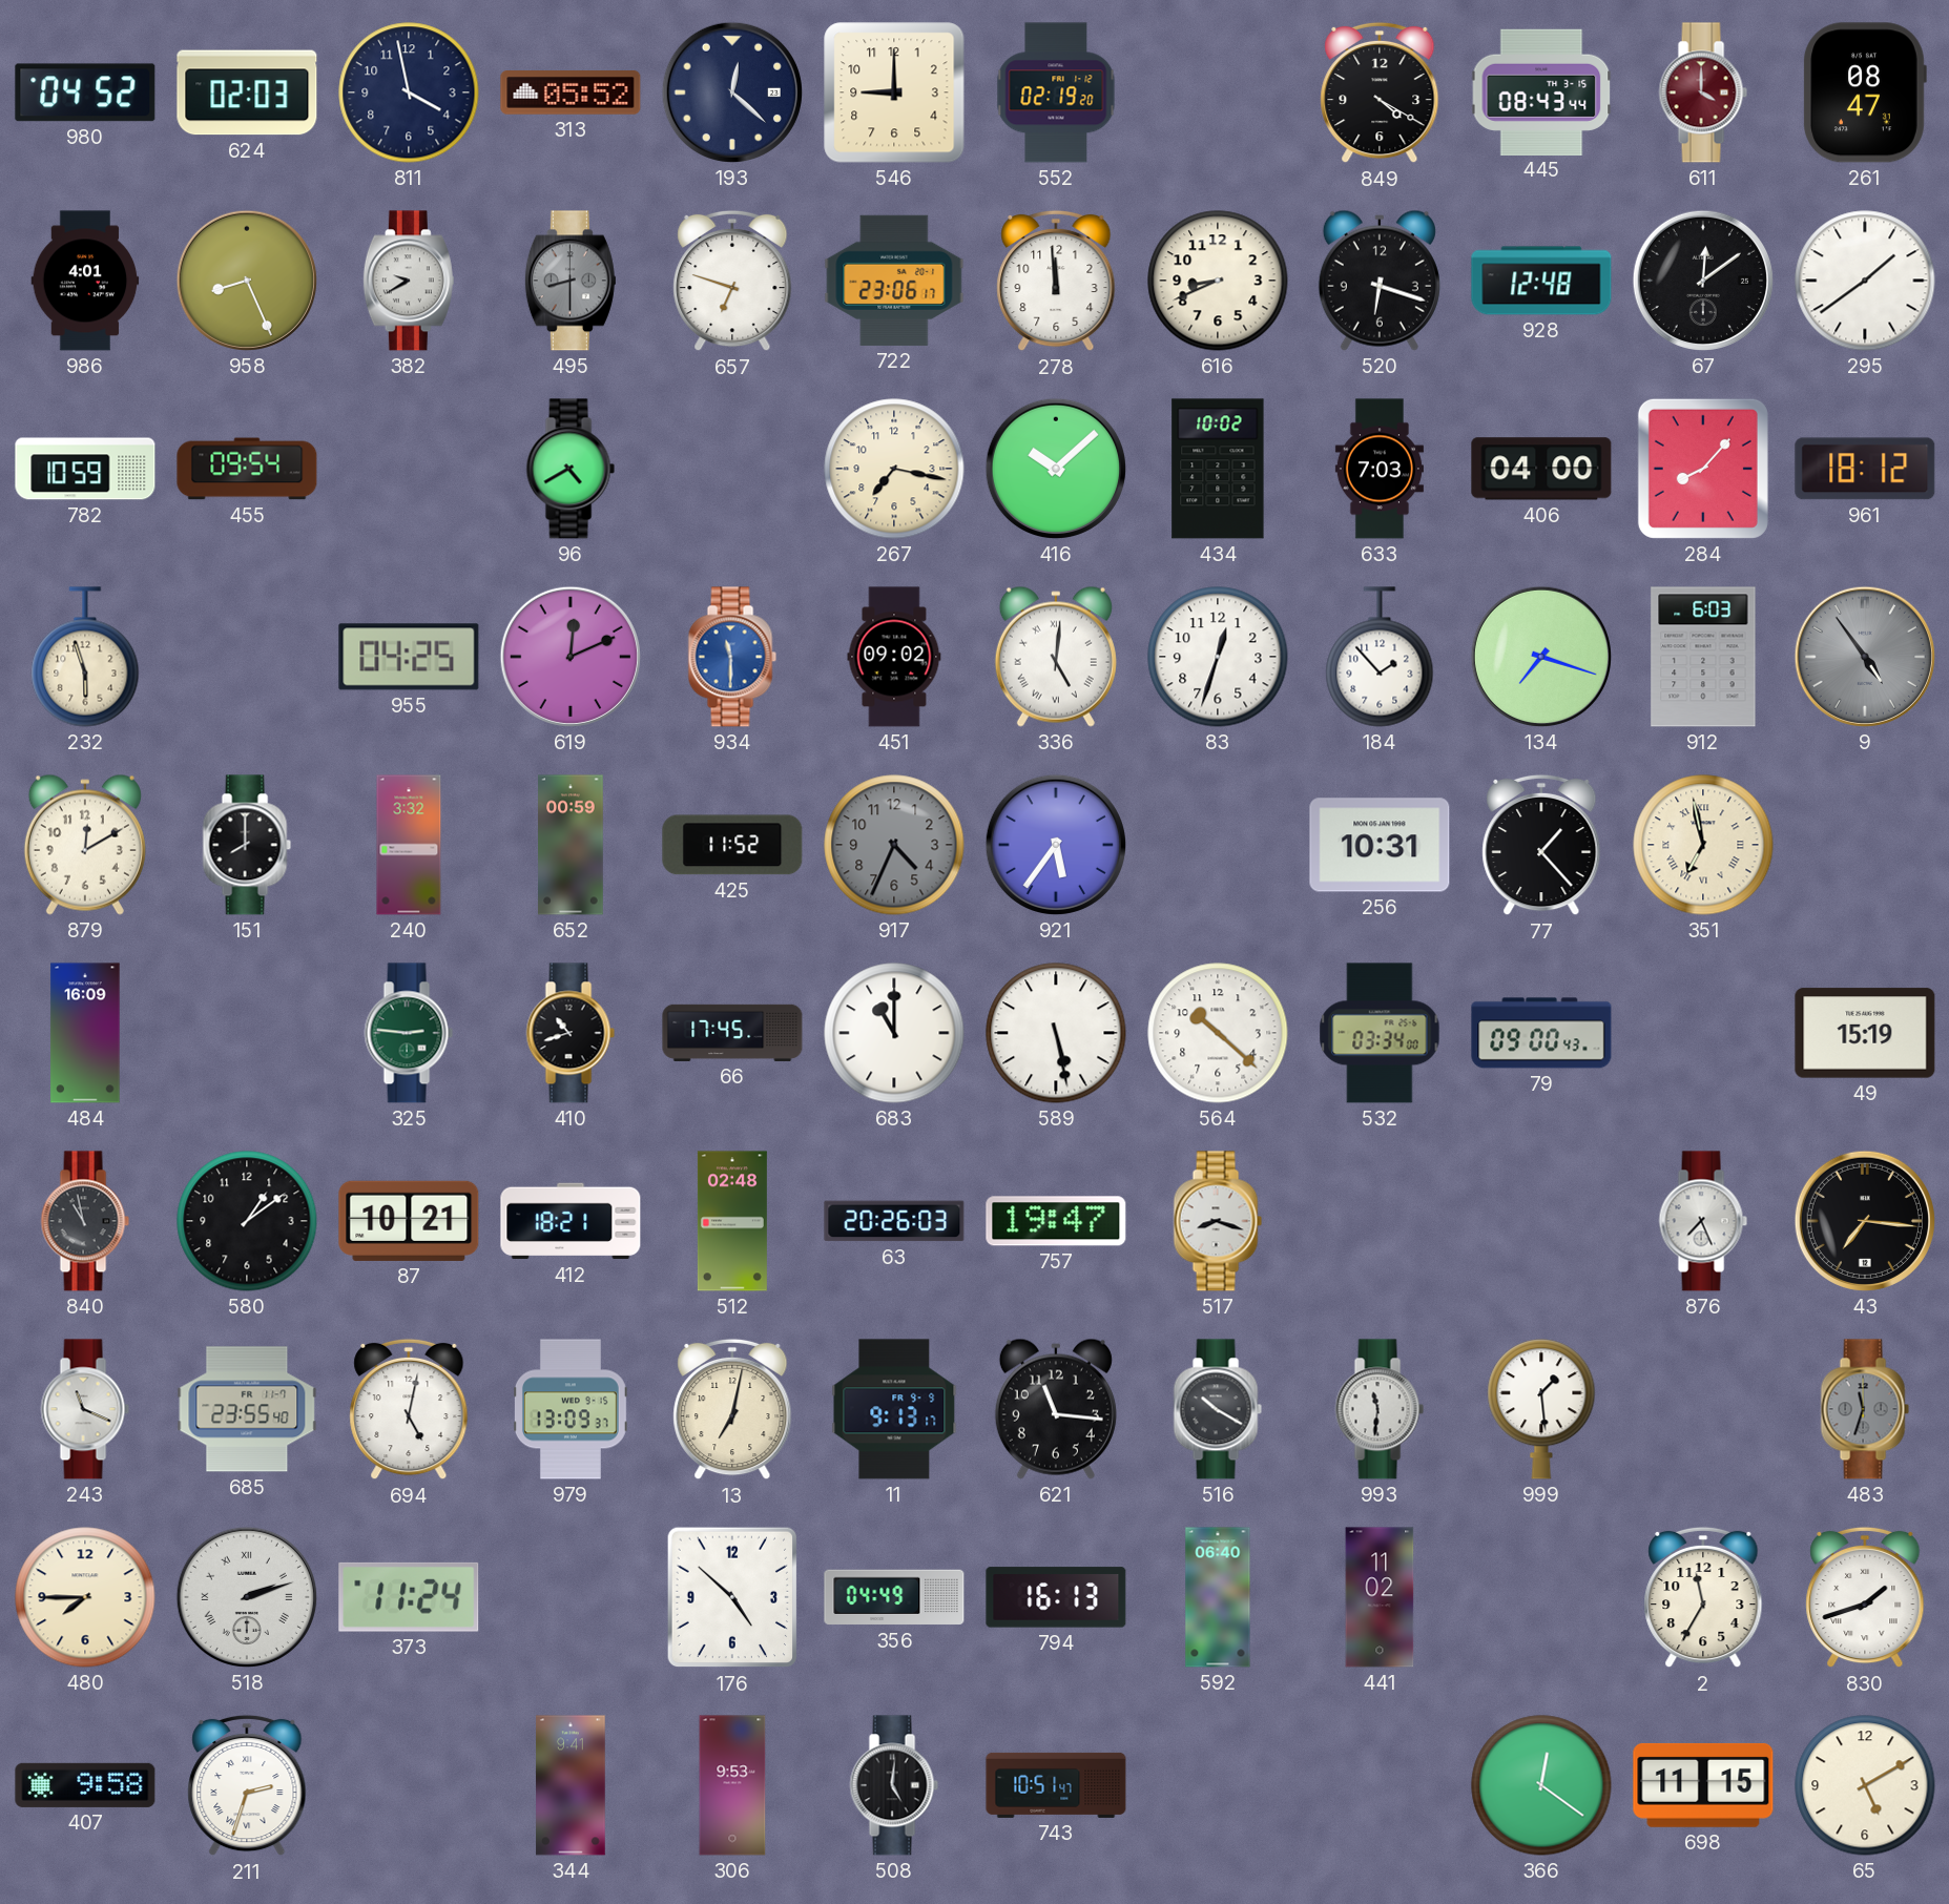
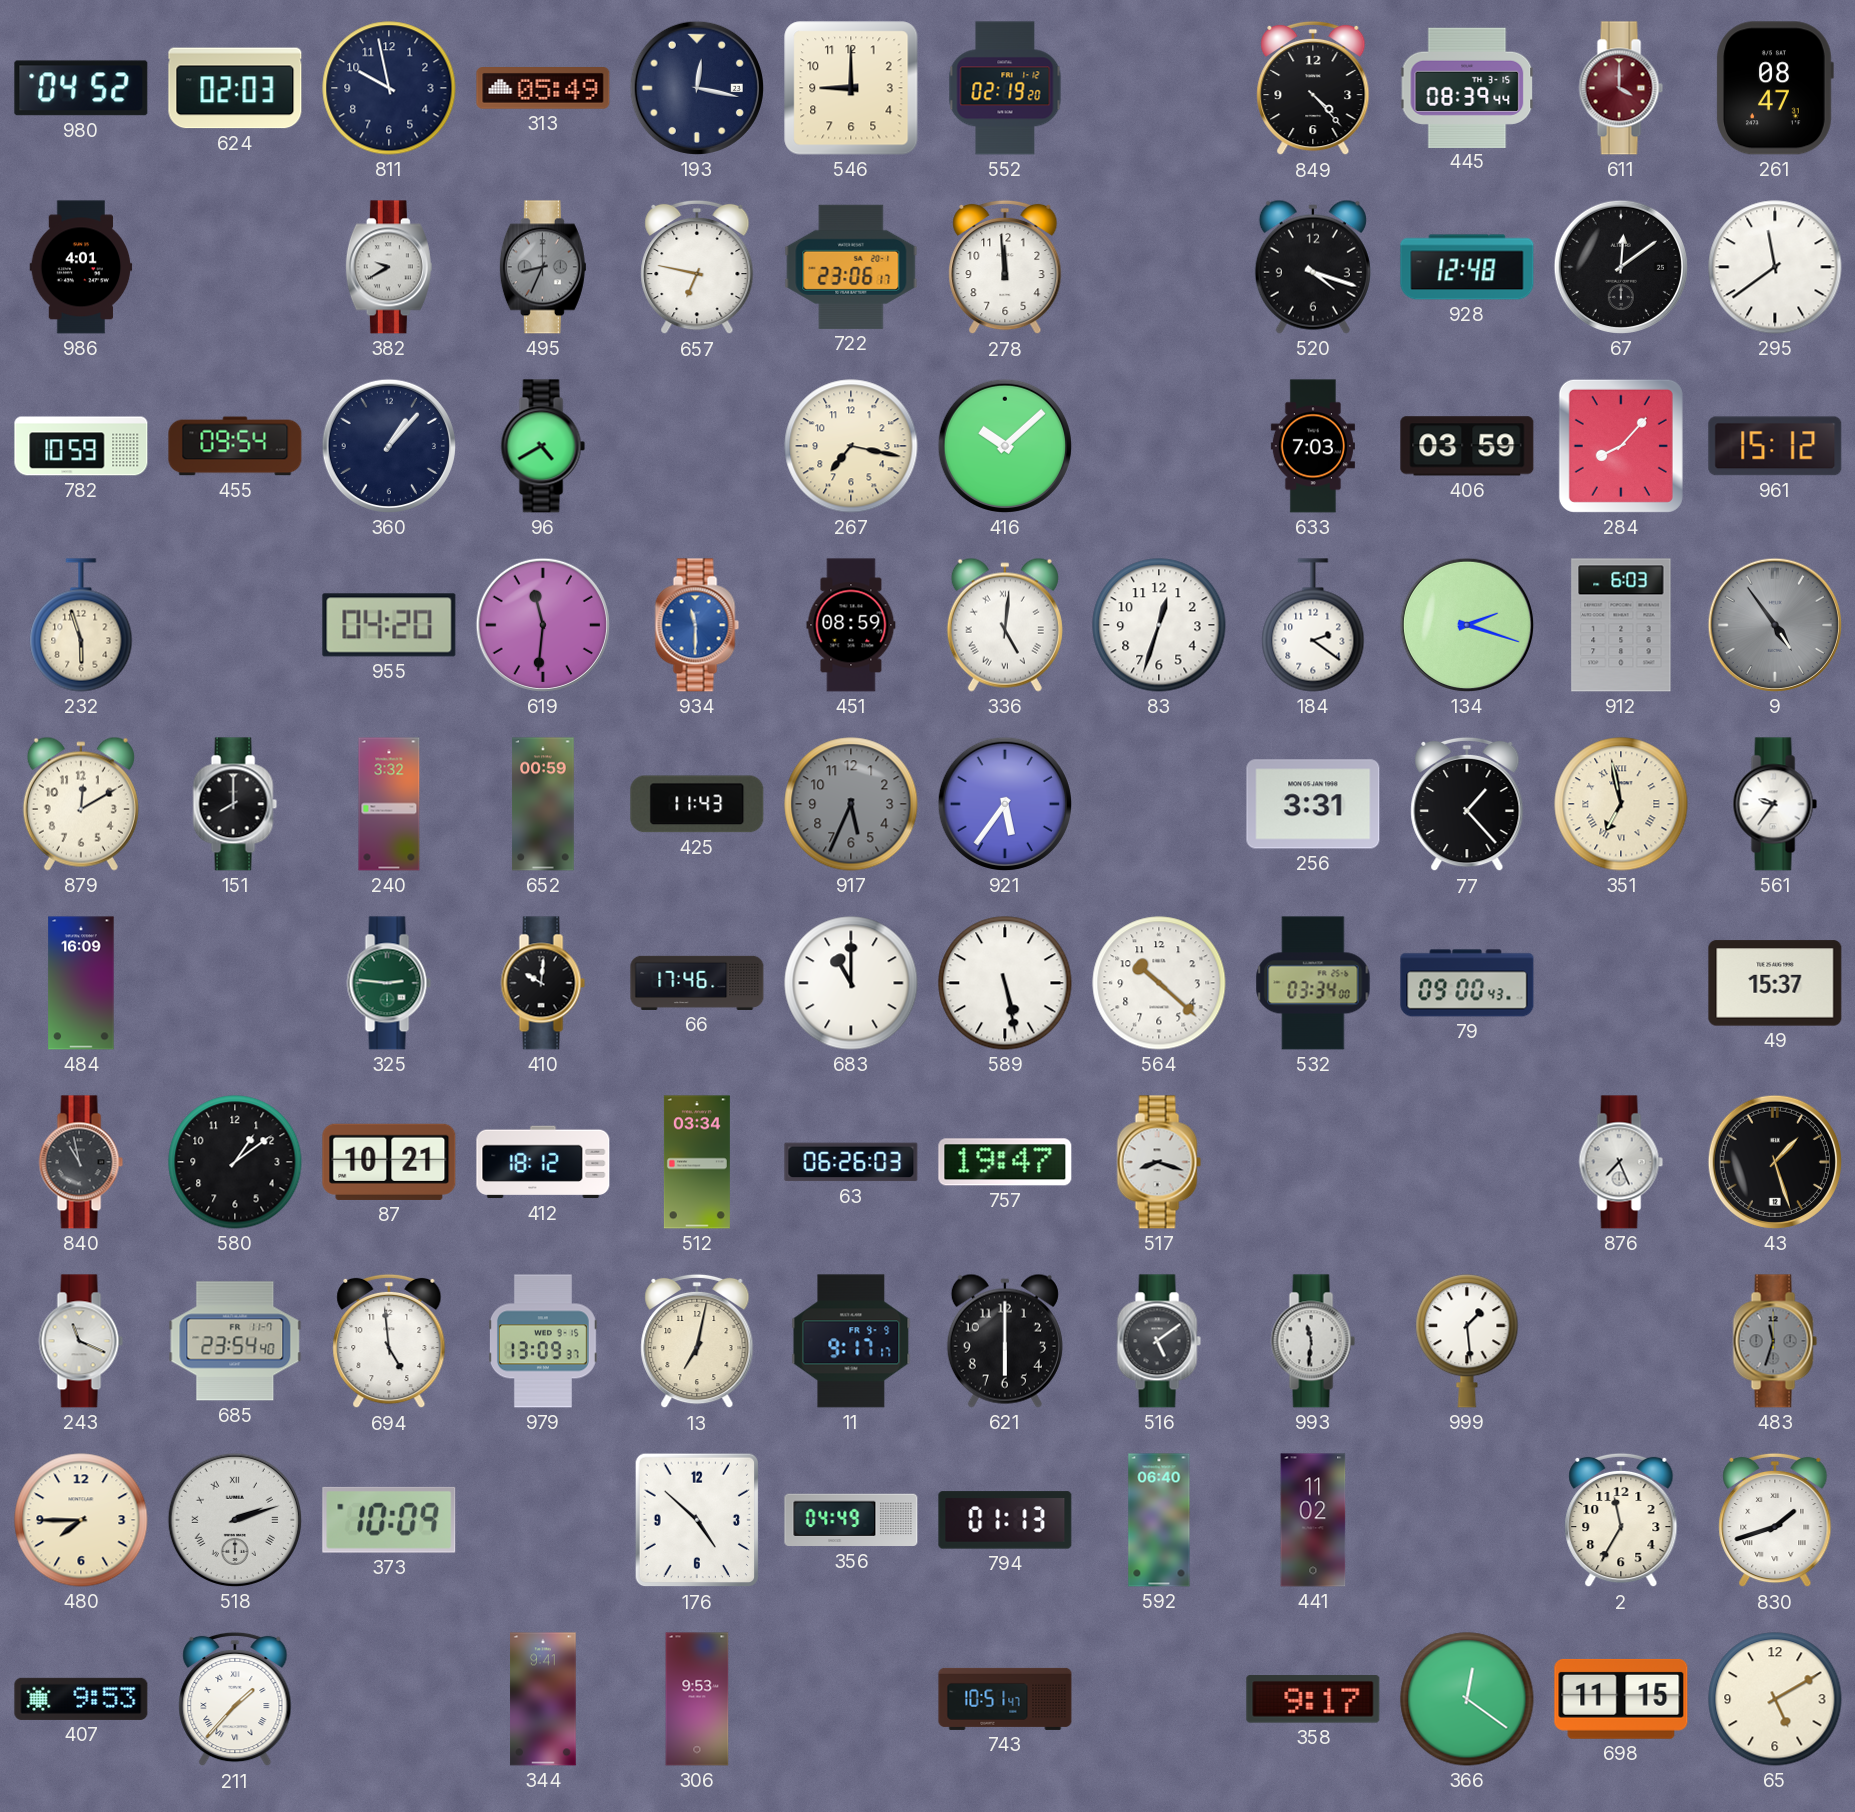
811: 3:58 -> 9:58
313: 05:52 -> 05:49
193: 12:22 -> 12:17
849: 4:20 -> 4:23
445: 08:43 -> 08:39
958: 8:26 -> none
495: 8:30 -> 8:34
657: 6:48 -> 6:47
616: 8:41 -> none
520: 6:18 -> 4:18
295: 1:39 -> 11:39
360: none -> 1:07
434: 10:02 -> none
406: 04:00 -> 03:59
961: 18:12 -> 15:12
955: 04:25 -> 04:20
619: 12:11 -> 11:31
451: 09:02 -> 08:59
184: 1:53 -> 2:21
134: 7:18 -> 2:18
425: 11:52 -> 11:43
917: 4:34 -> 5:34
256: 10:31 -> 3:31
561: none -> 9:36
410: 10:42 -> 10:01
66: 17:45 -> 17:46
49: 15:19 -> 15:37
412: 18:21 -> 18:12
512: 02:48 -> 03:34
63: 20:26 -> 06:26
43: 7:16 -> 1:27
685: 23:55 -> 23:54
694: 5:02 -> 4:59
11: 9:13 -> 9:17
621: 11:16 -> 6:00
516: 10:20 -> 5:09
373: 11:24 -> 10:09
794: 16:13 -> 01:13
407: 9:58 -> 9:53
211: 2:33 -> 1:37
508: 5:01 -> none
358: none -> 9:17
